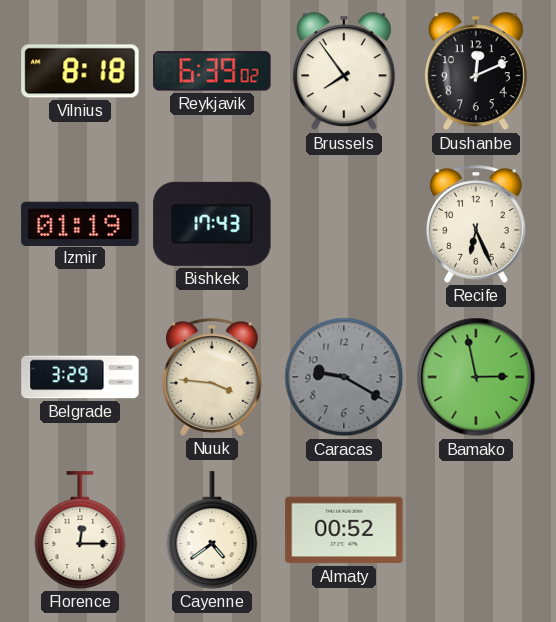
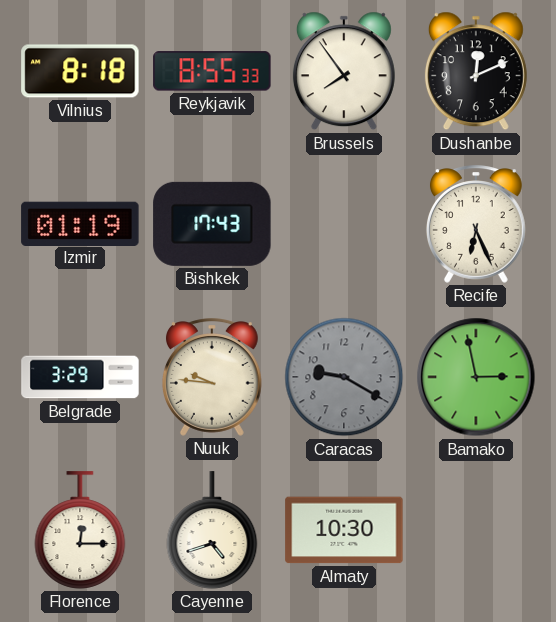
Reykjavik: 6:39 -> 8:55
Nuuk: 3:46 -> 9:46
Cayenne: 4:39 -> 4:42
Almaty: 00:52 -> 10:30
